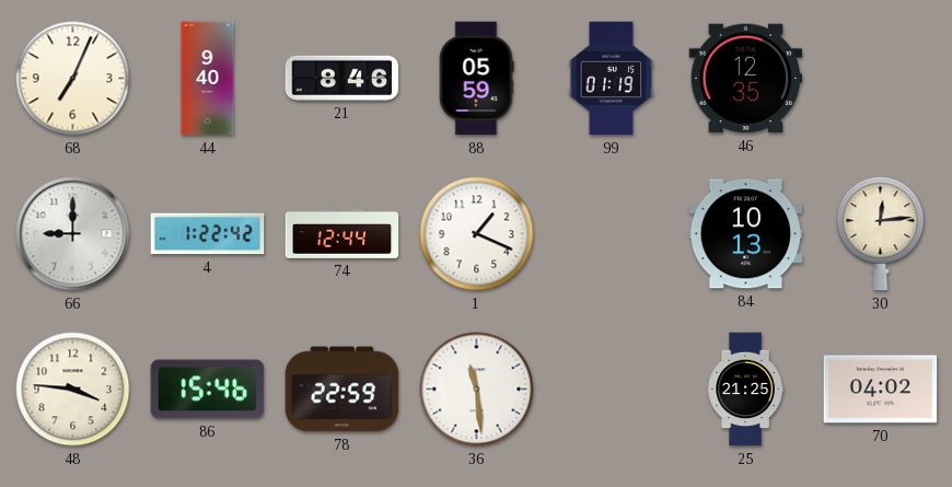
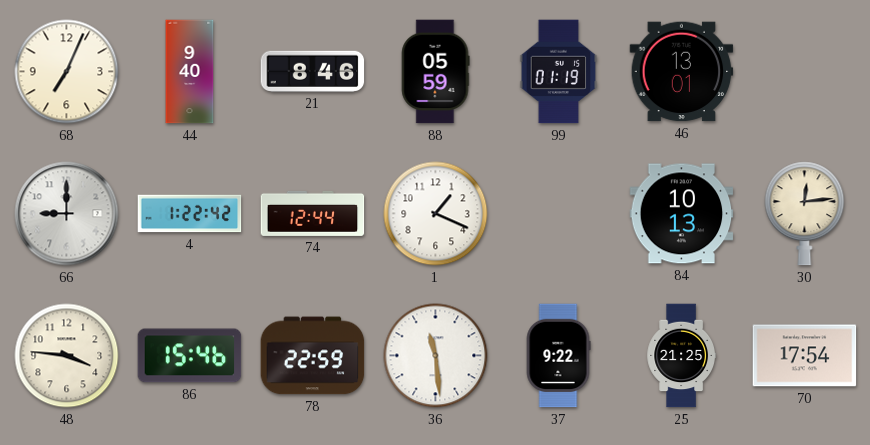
46: 12:35 -> 13:01
37: none -> 9:22
70: 04:02 -> 17:54
